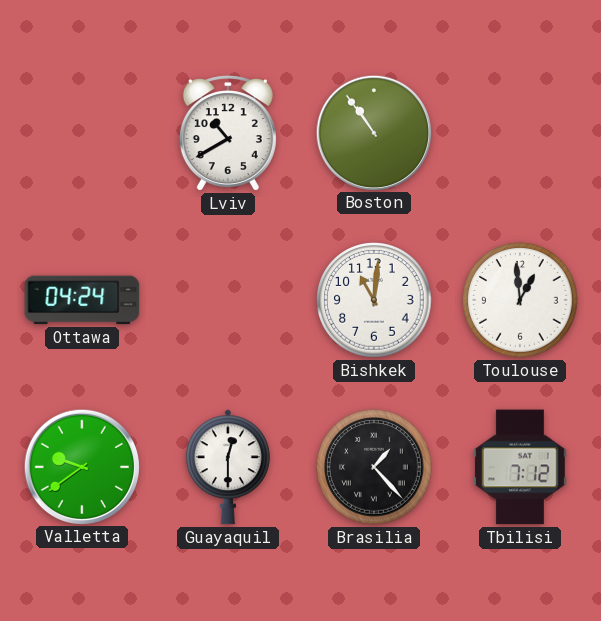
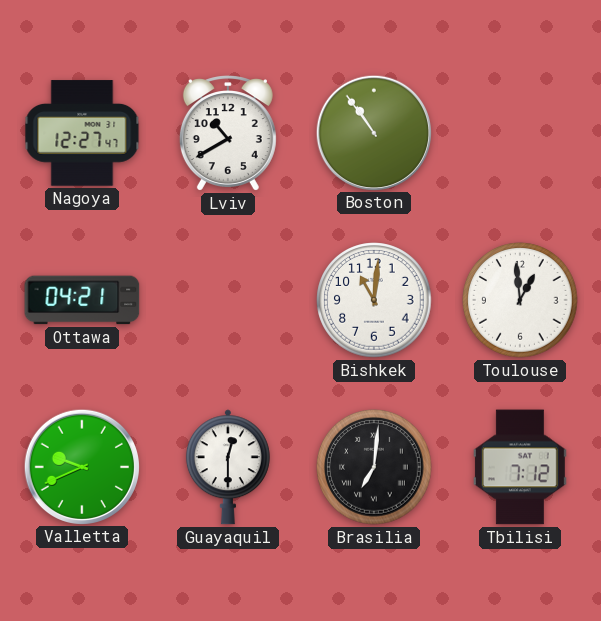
Nagoya: none -> 12:27
Ottawa: 04:24 -> 04:21
Valletta: 9:39 -> 9:41
Brasilia: 1:23 -> 7:01
